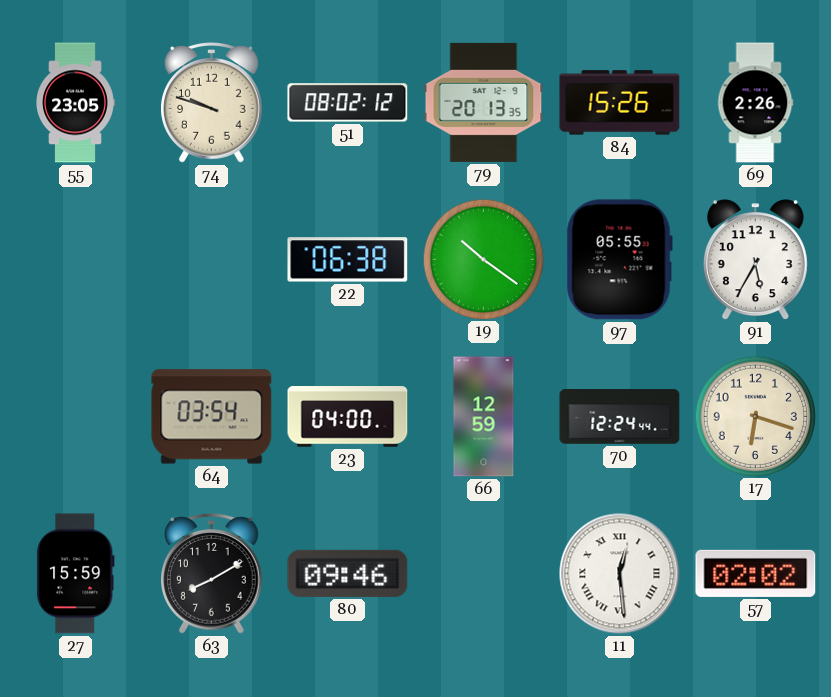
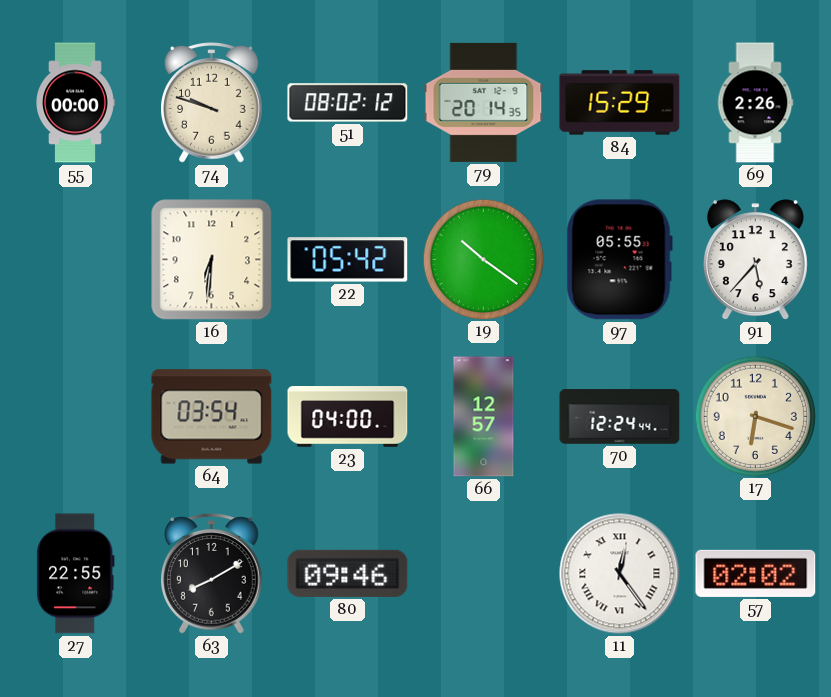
55: 23:05 -> 00:00
79: 20:13 -> 20:14
84: 15:26 -> 15:29
16: none -> 6:31
22: 06:38 -> 05:42
91: 5:35 -> 5:37
66: 12:59 -> 12:57
27: 15:59 -> 22:55
11: 12:29 -> 12:24
